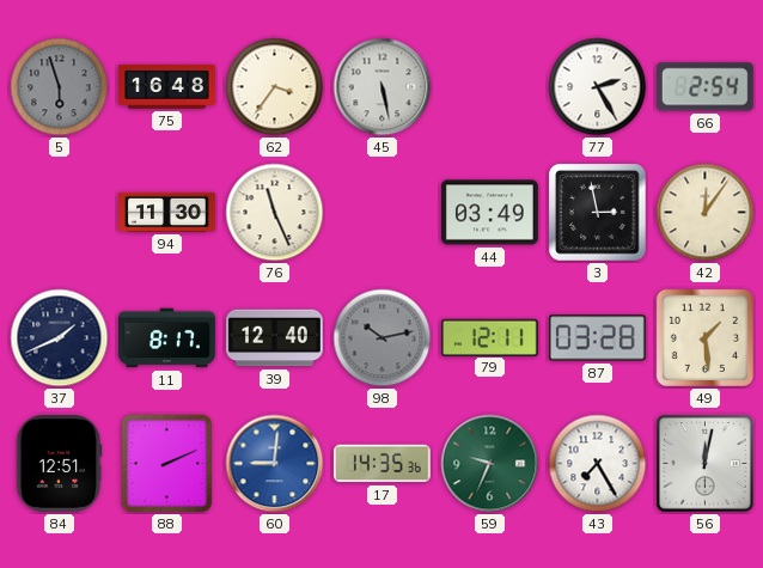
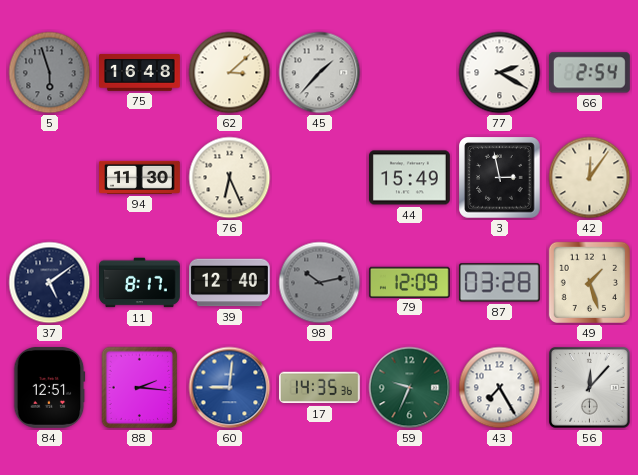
62: 3:36 -> 3:08
45: 5:28 -> 1:37
77: 2:25 -> 2:20
76: 11:26 -> 6:26
44: 03:49 -> 15:49
37: 1:41 -> 5:09
79: 12:11 -> 12:09
49: 1:29 -> 1:27
88: 2:11 -> 2:16
56: 12:02 -> 12:07
